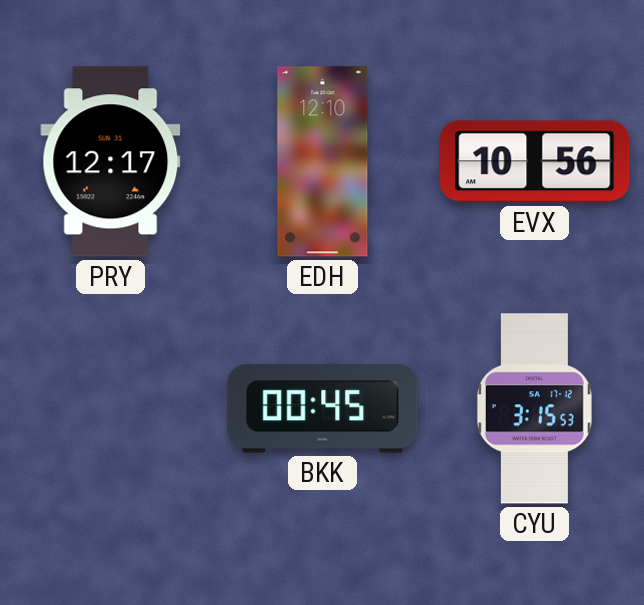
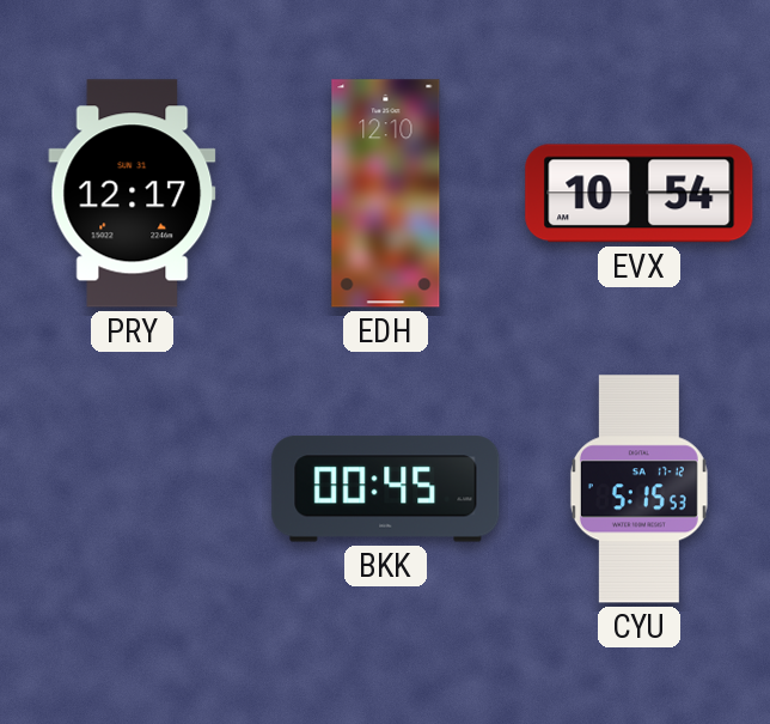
EVX: 10:56 -> 10:54
CYU: 3:15 -> 5:15
